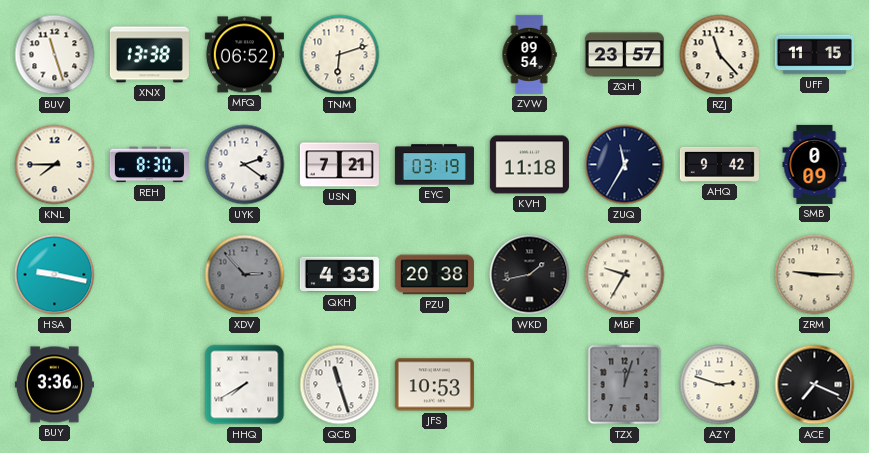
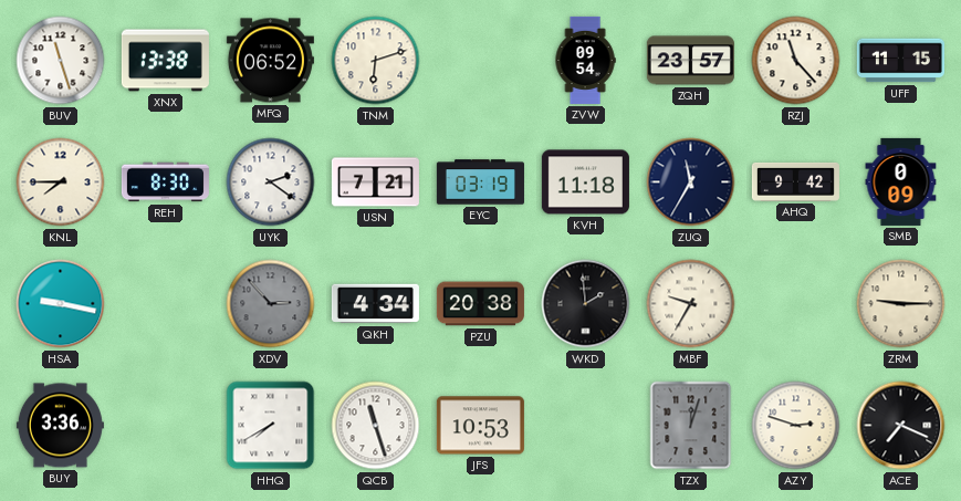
QKH: 4:33 -> 4:34
WKD: 1:43 -> 1:59
